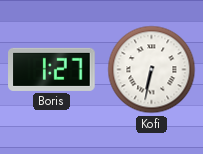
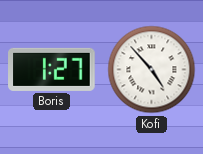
Kofi: 6:32 -> 4:53
